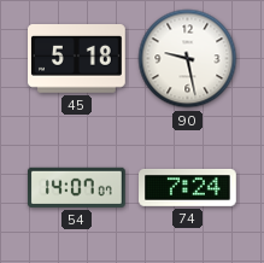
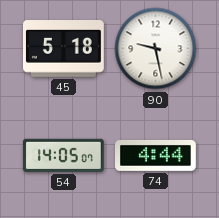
54: 14:07 -> 14:05
74: 7:24 -> 4:44
